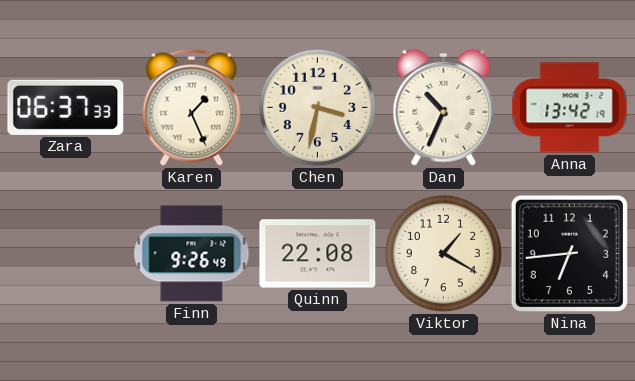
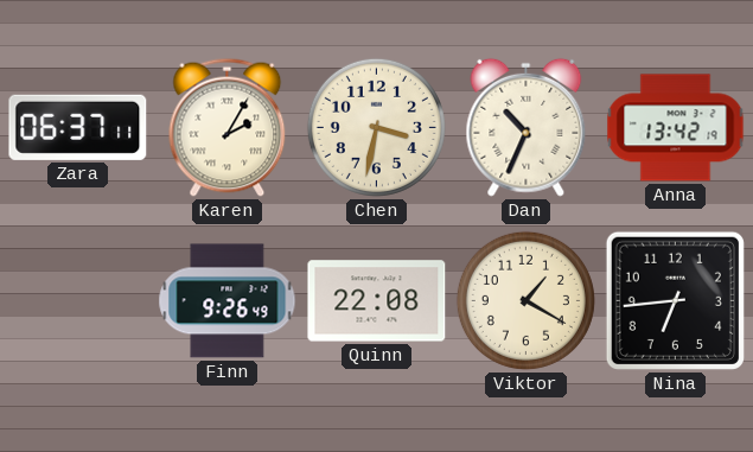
Zara: 06:37:33 -> 06:37:11
Karen: 1:26 -> 2:05
